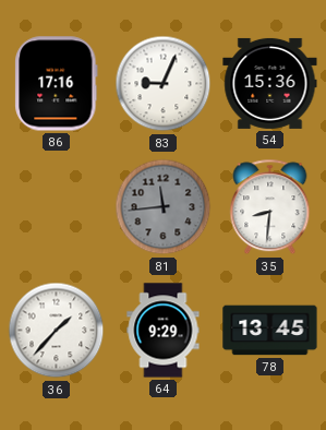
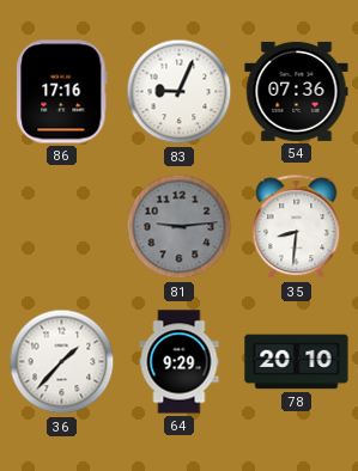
54: 15:36 -> 07:36
81: 11:44 -> 9:14
78: 13:45 -> 20:10
